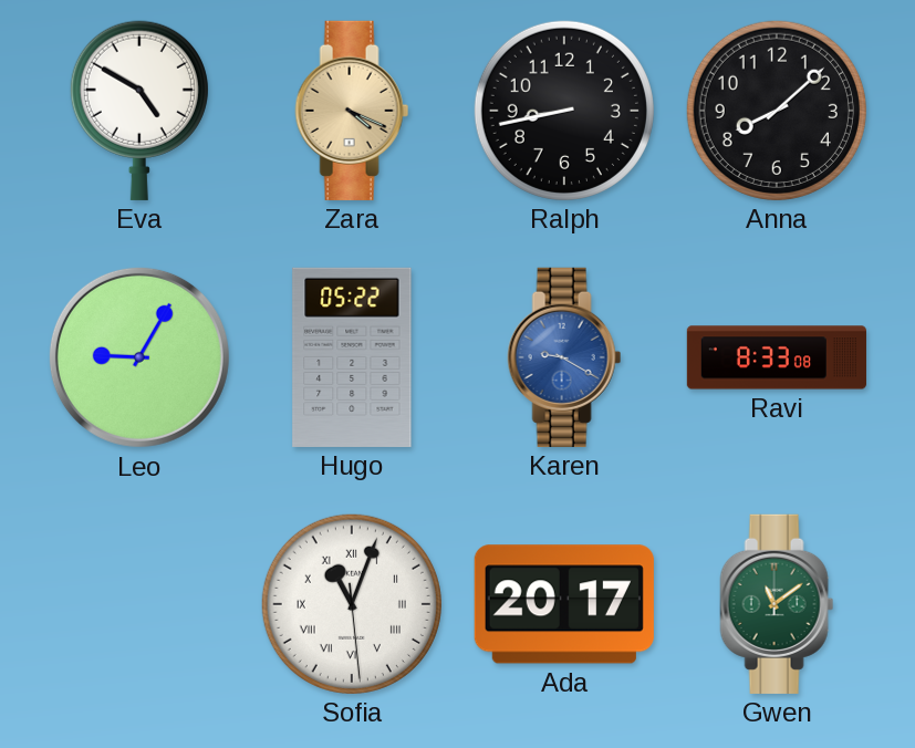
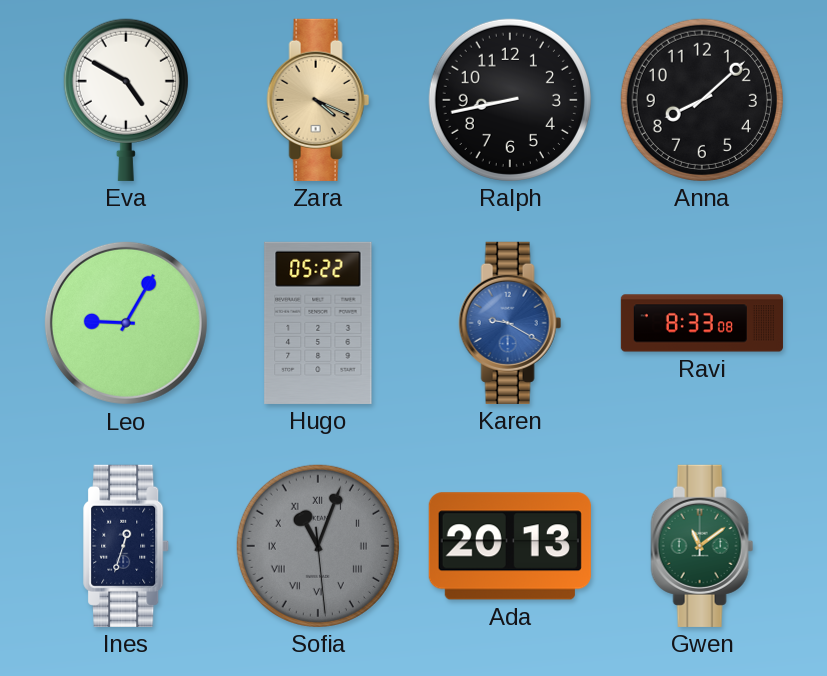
Ines: none -> 12:33
Sofia dial: white -> grey
Ada: 20:17 -> 20:13
